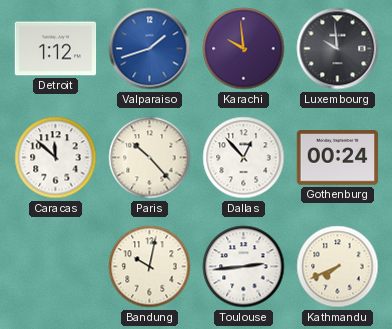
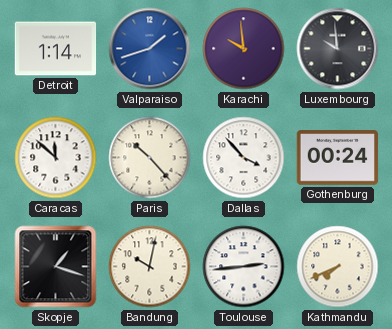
Detroit: 1:12 -> 1:14
Dallas: 12:53 -> 3:53
Skopje: none -> 1:18
